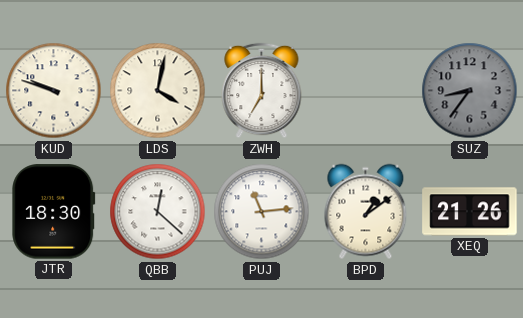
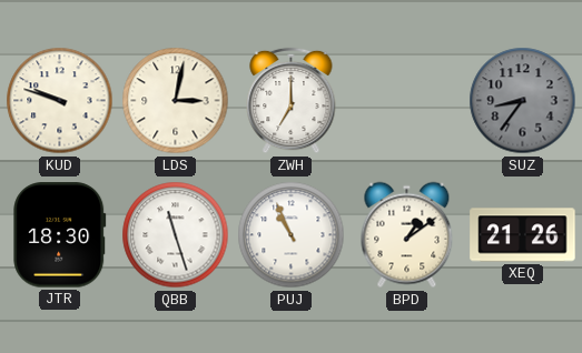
LDS: 4:02 -> 3:02
QBB: 12:22 -> 11:27
PUJ: 11:14 -> 10:56
